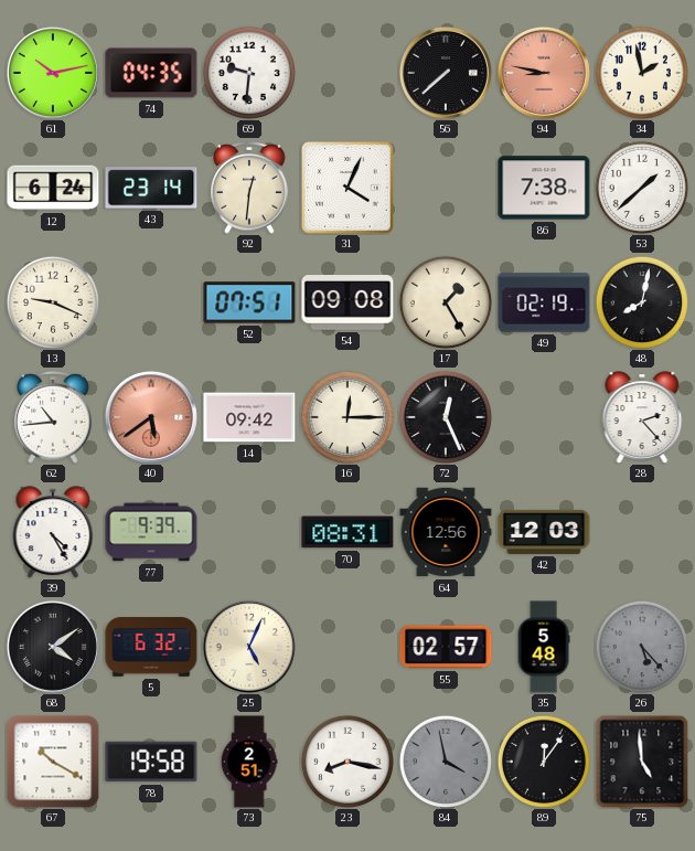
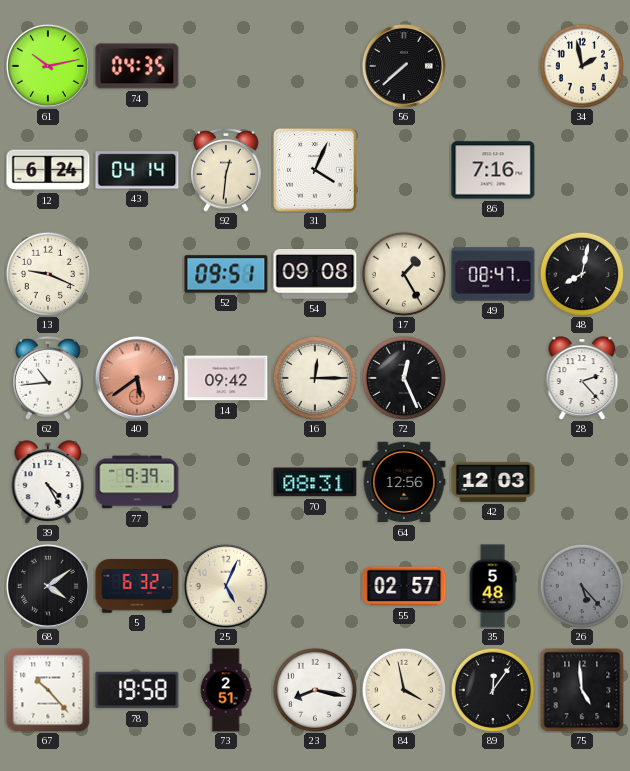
69: 9:31 -> none
94: 8:47 -> none
43: 23:14 -> 04:14
86: 7:38 -> 7:16
53: 1:38 -> none
52: 07:51 -> 09:51
49: 02:19 -> 08:47
67: 10:20 -> 10:23
84 dial: grey -> cream
